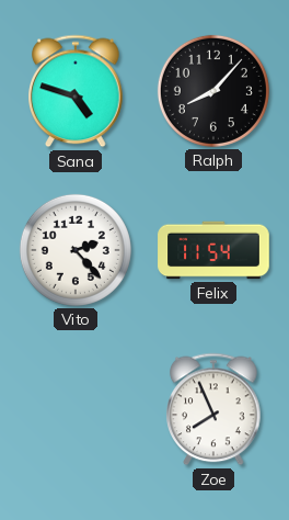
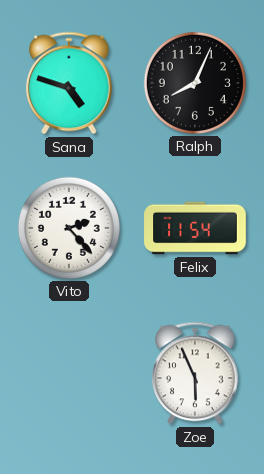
Ralph: 8:07 -> 8:04
Zoe: 7:56 -> 5:56
